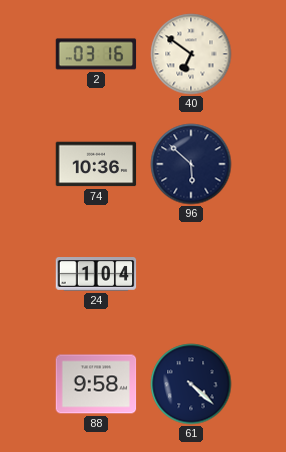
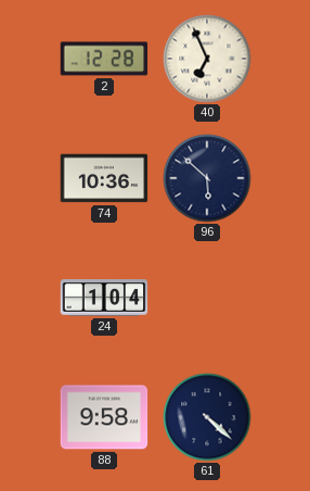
2: 03:16 -> 12:28
40: 6:51 -> 6:56
